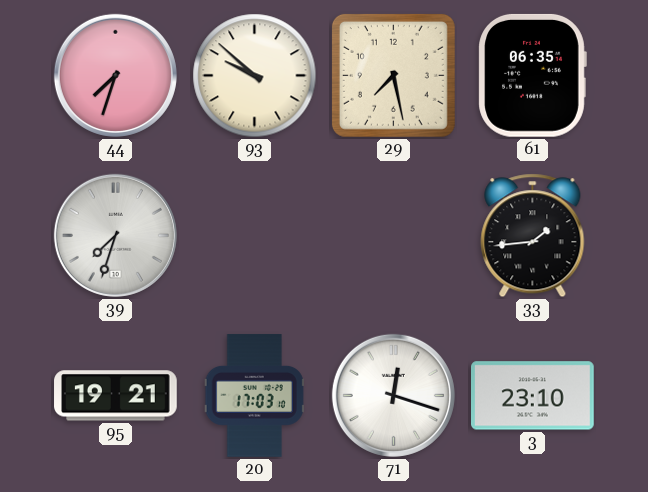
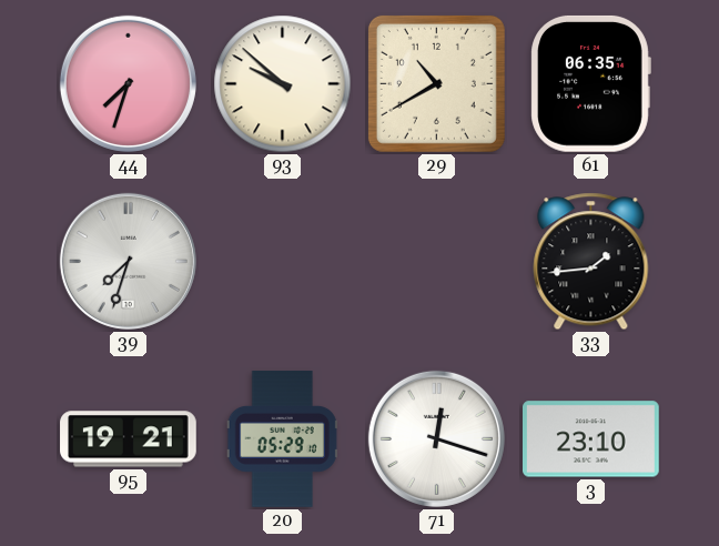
29: 7:28 -> 10:40
20: 17:03 -> 05:29
